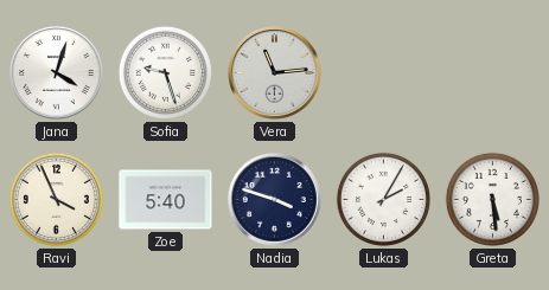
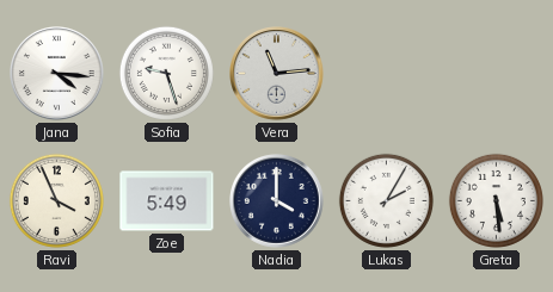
Jana: 4:03 -> 4:16
Zoe: 5:40 -> 5:49
Nadia: 3:48 -> 4:00
